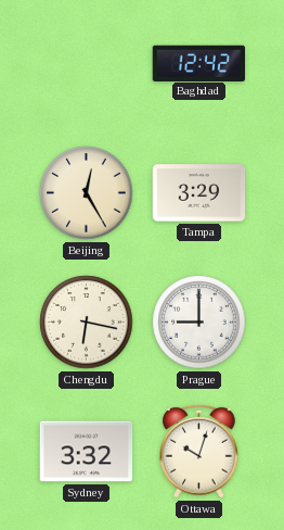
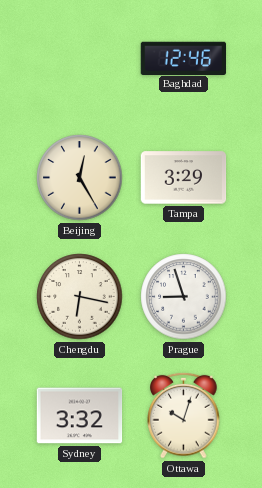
Baghdad: 12:42 -> 12:46
Prague: 9:00 -> 8:57
